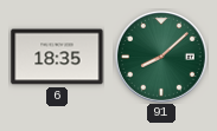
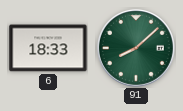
6: 18:35 -> 18:33
